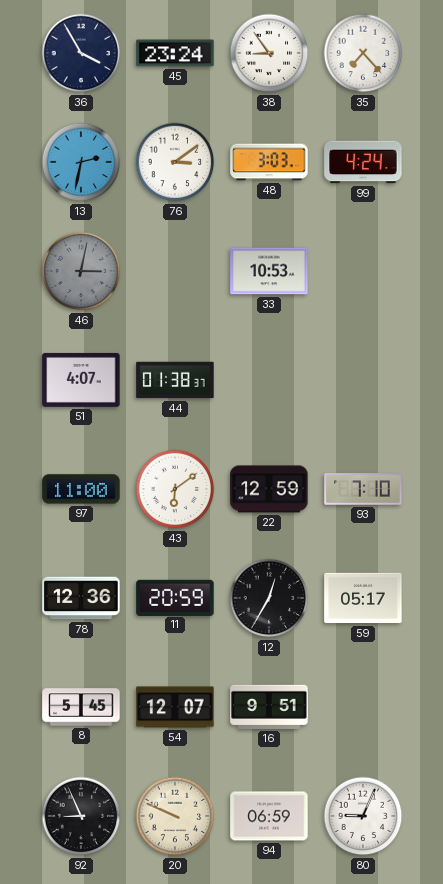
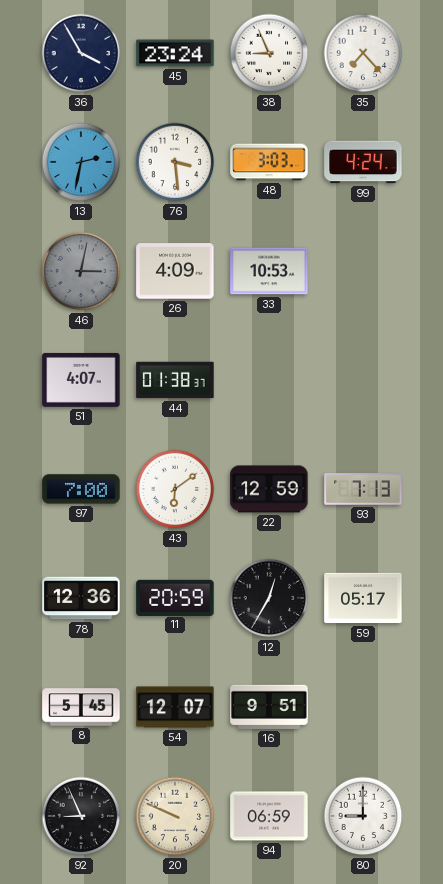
38: 8:54 -> 8:56
76: 3:09 -> 3:29
26: none -> 4:09
97: 11:00 -> 7:00
93: 7:10 -> 7:13
80: 9:04 -> 9:00
